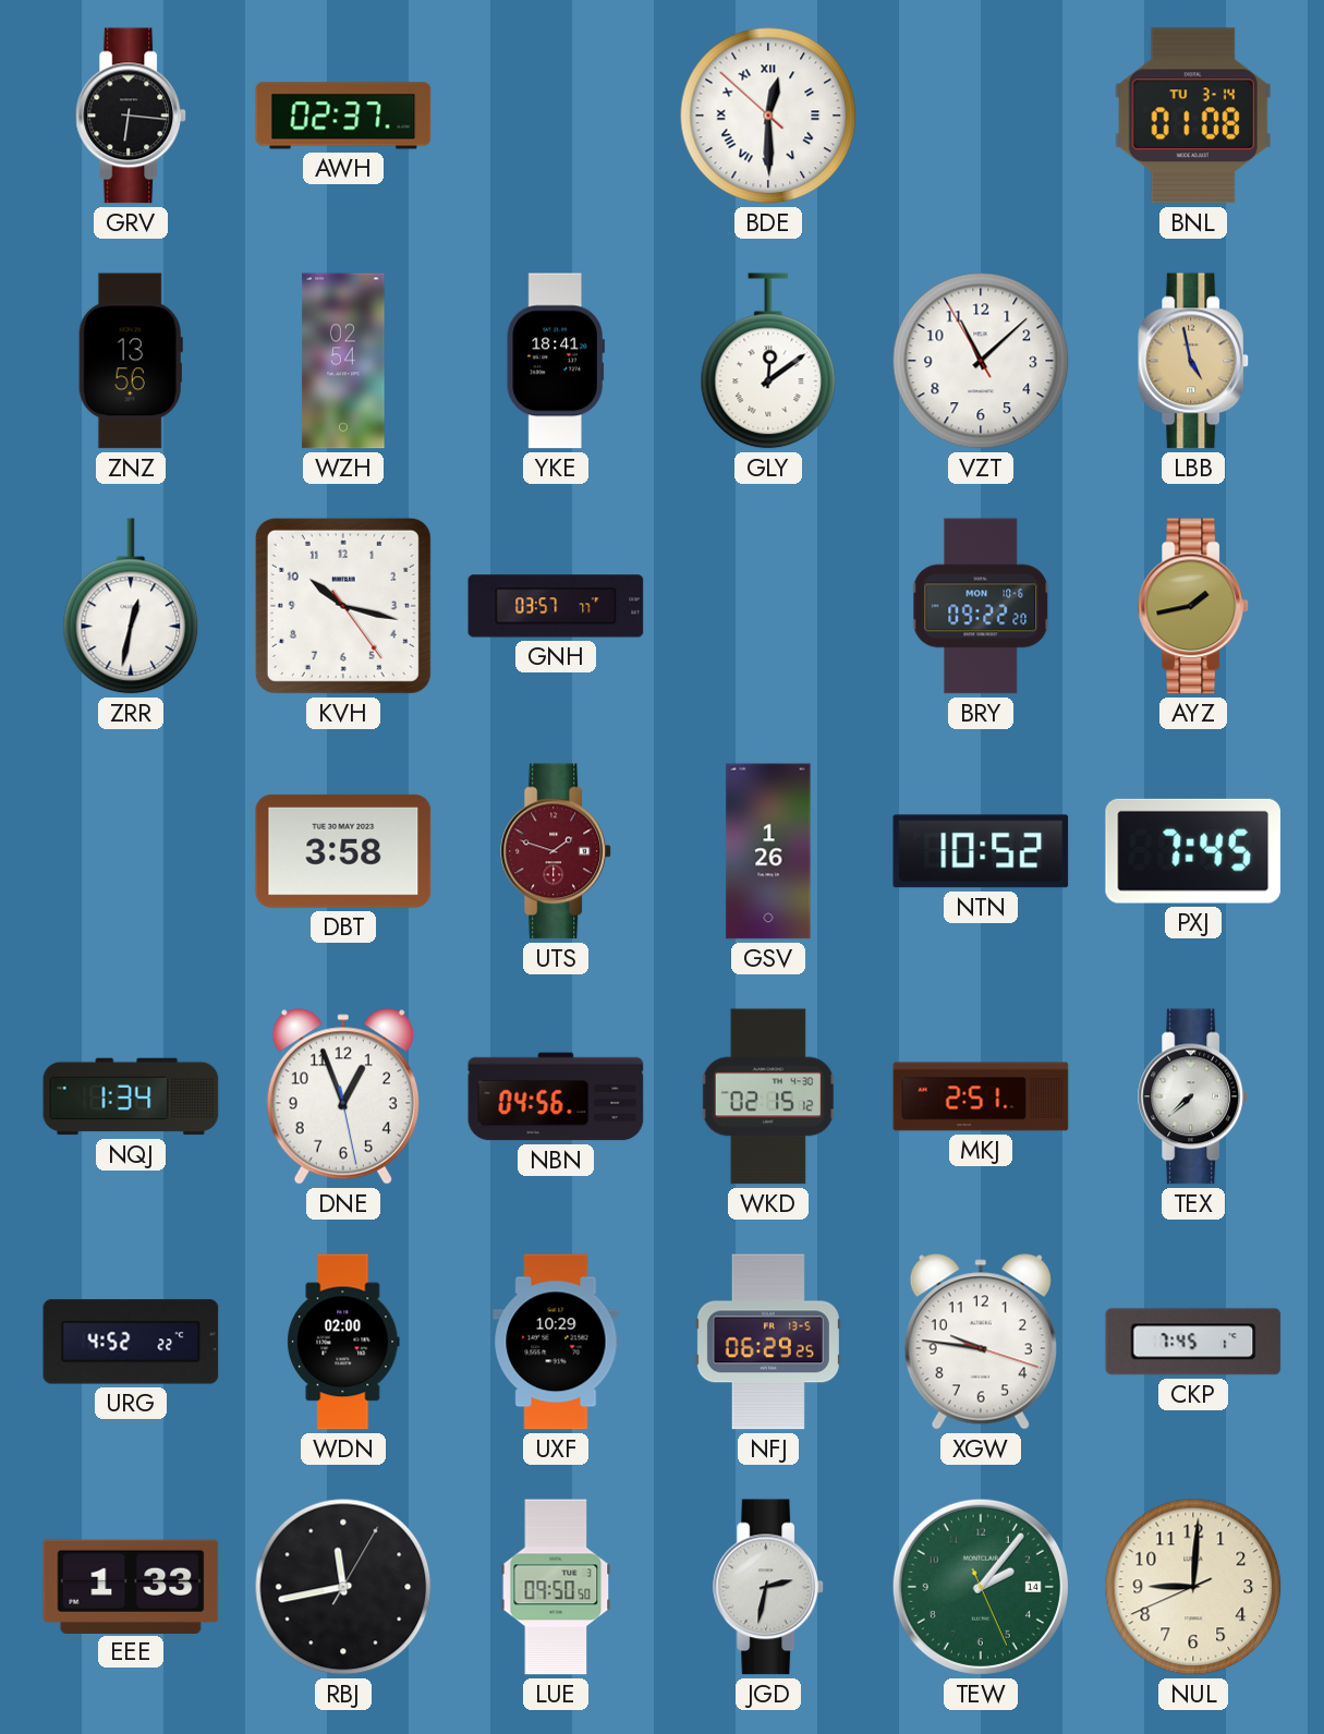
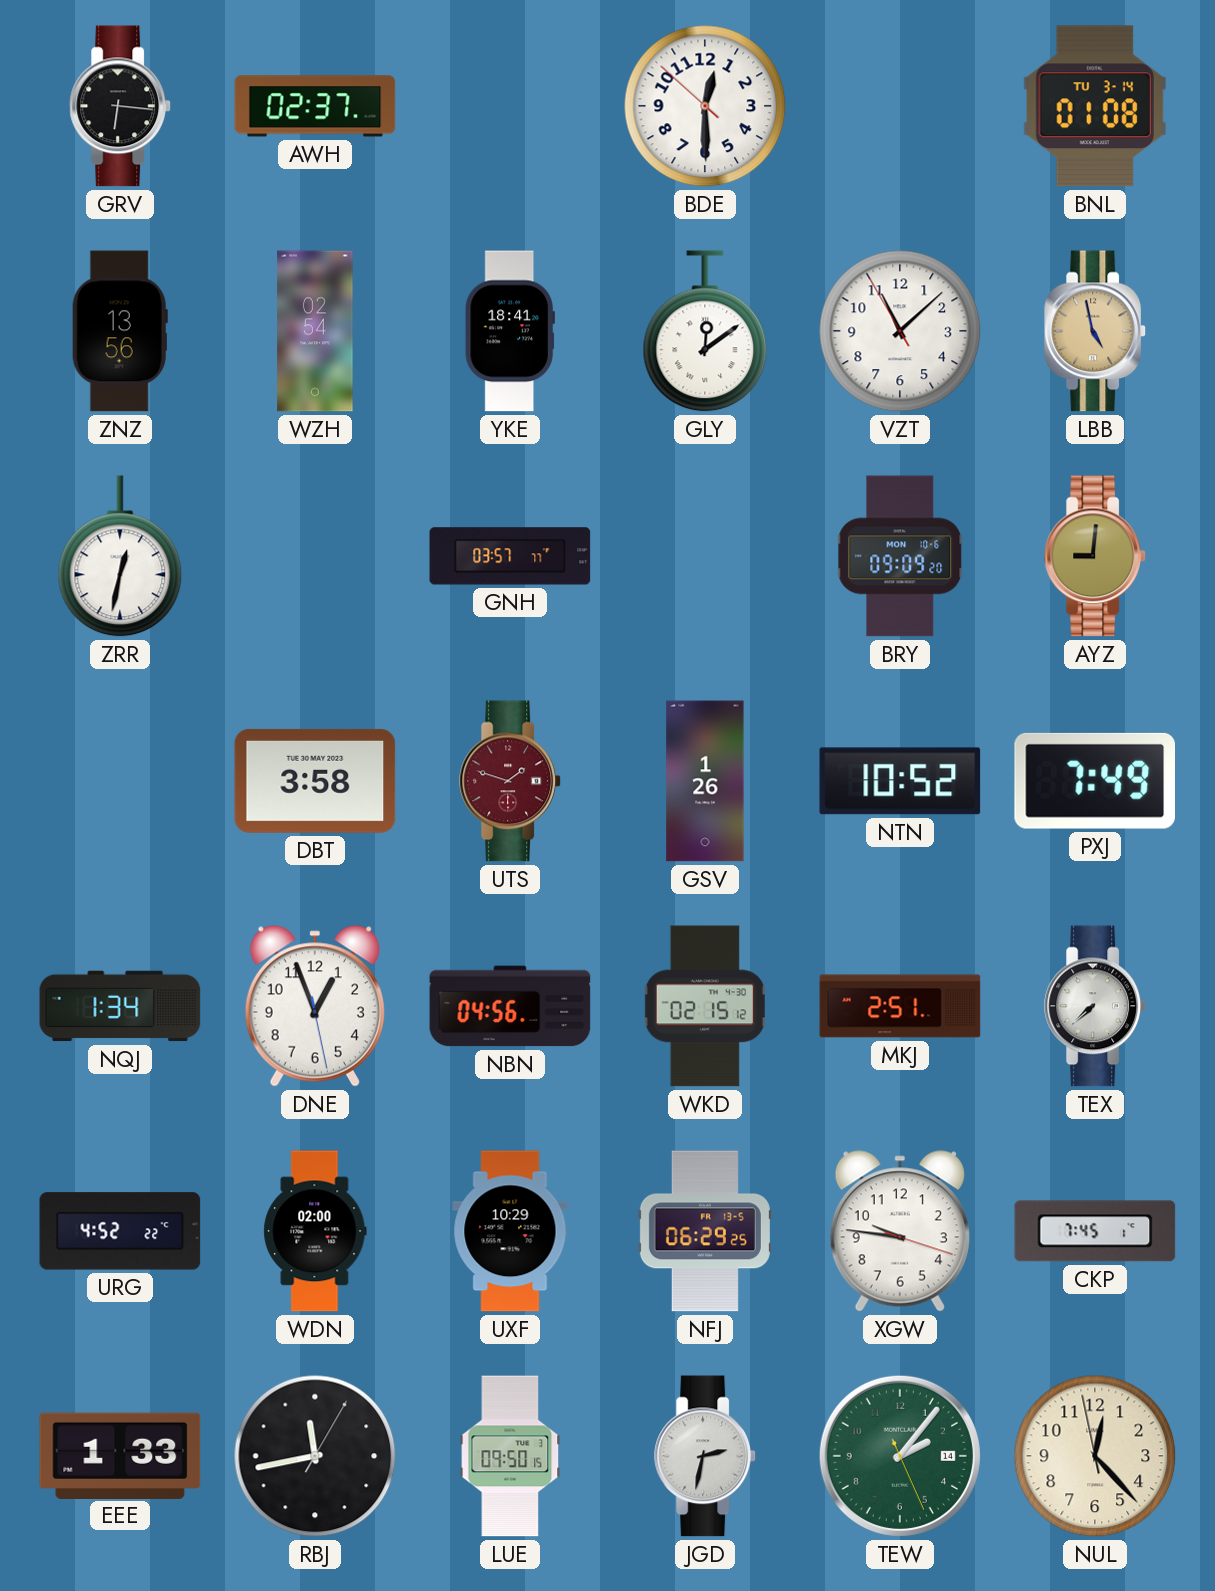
BDE numerals: Roman -> Arabic
KVH: 10:17 -> none
BRY: 09:22 -> 09:09
AYZ: 1:43 -> 9:01
PXJ: 7:45 -> 7:49
LUE: 09:50:50 -> 09:50:15
NUL: 9:00 -> 12:22
